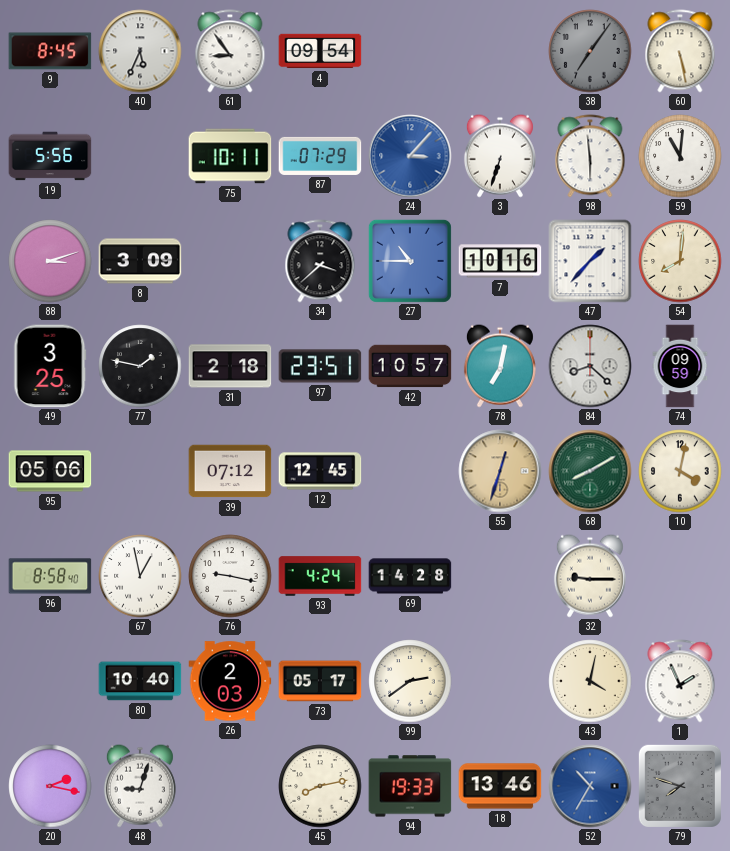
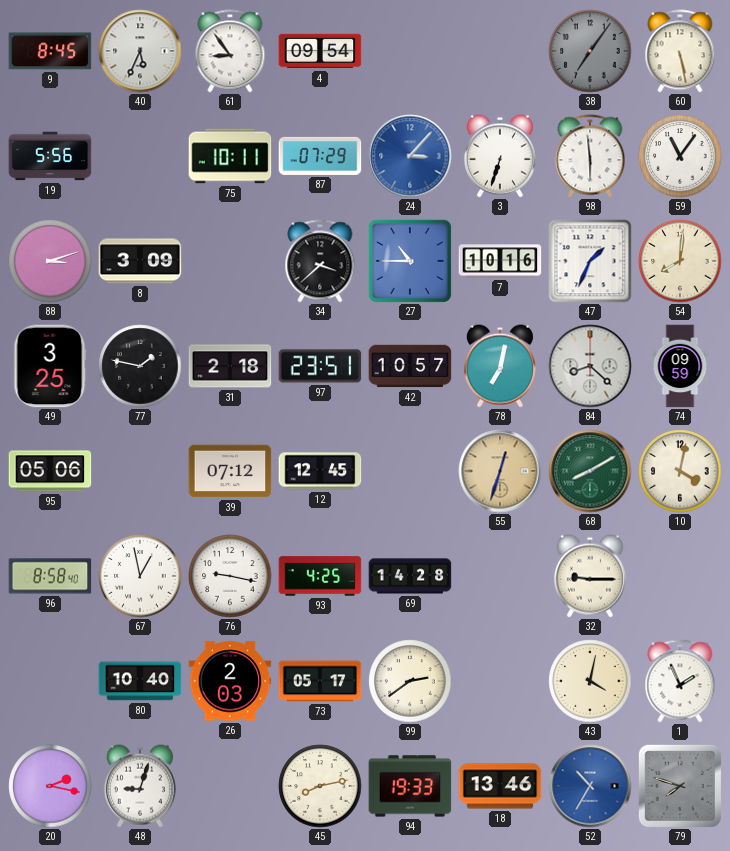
59: 11:01 -> 11:06
47: 1:37 -> 1:34
93: 4:24 -> 4:25
